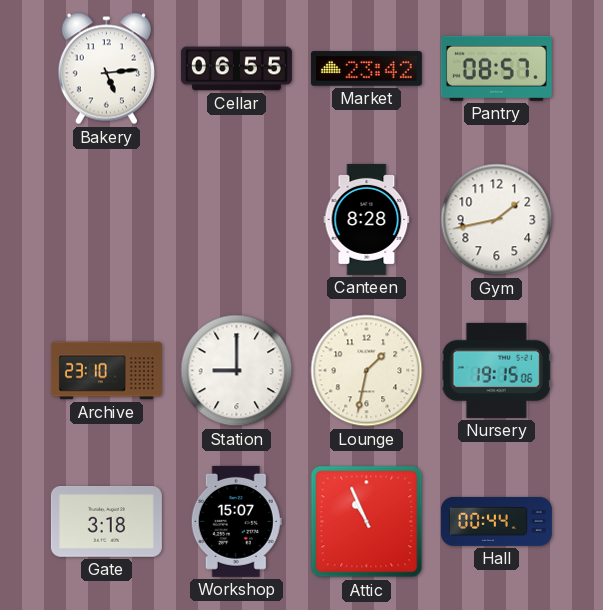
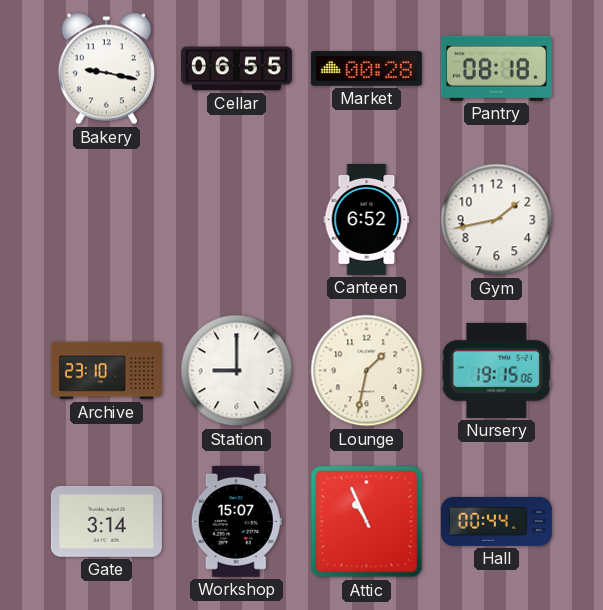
Bakery: 5:14 -> 9:17
Market: 23:42 -> 00:28
Pantry: 08:57 -> 08:18
Canteen: 8:28 -> 6:52
Gate: 3:18 -> 3:14
